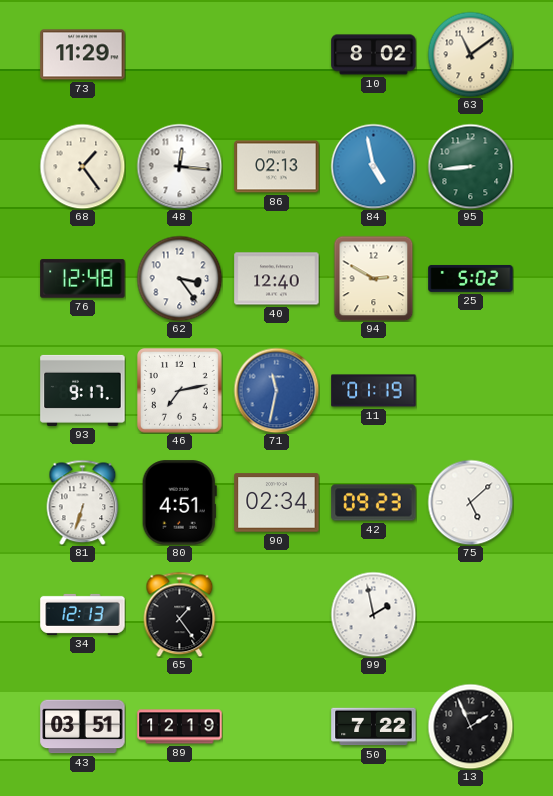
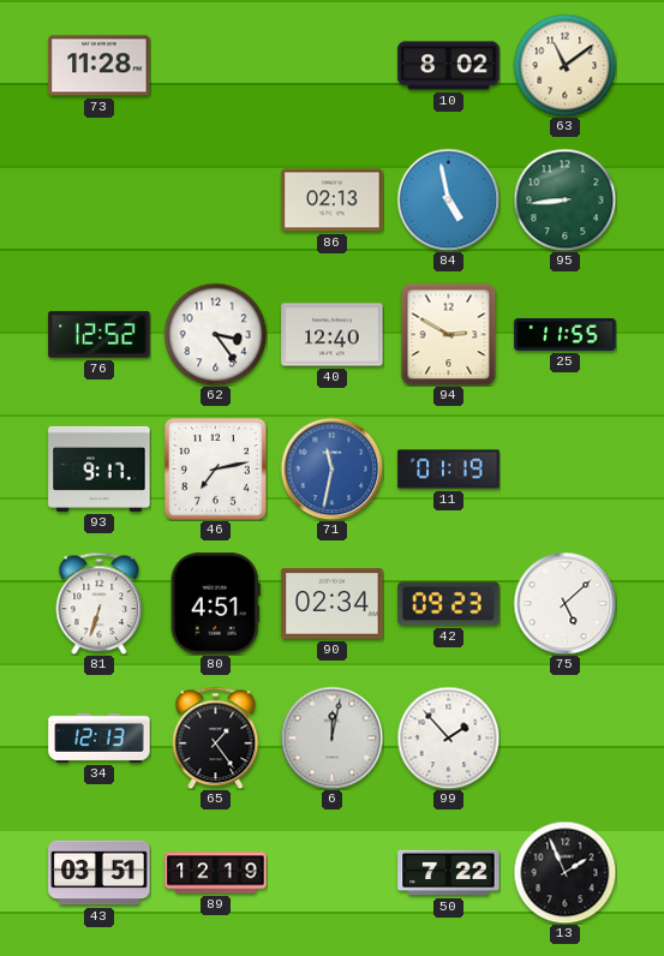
73: 11:29 -> 11:28
68: 1:24 -> none
48: 12:16 -> none
76: 12:48 -> 12:52
25: 5:02 -> 11:55
6: none -> 12:02
99: 1:58 -> 1:53
